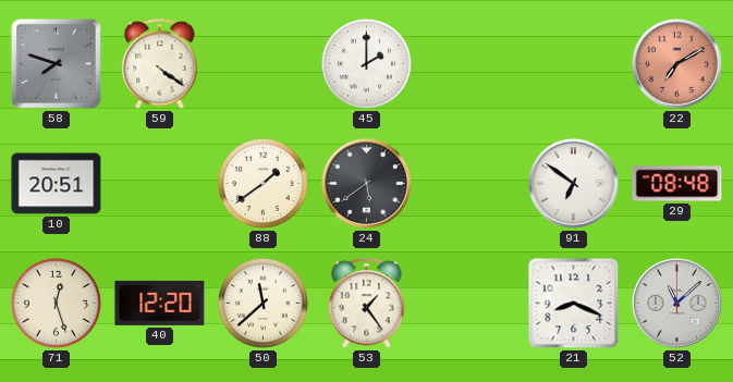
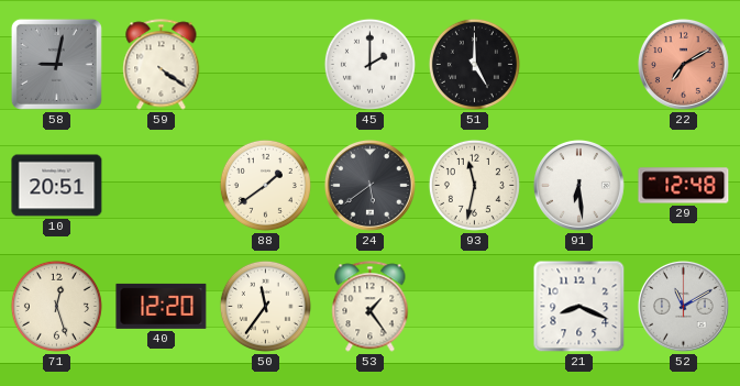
58: 7:48 -> 9:02
51: none -> 5:00
93: none -> 11:32
91: 6:51 -> 6:29
29: 08:48 -> 12:48
50: 11:38 -> 11:36
52: 11:08 -> 11:10
